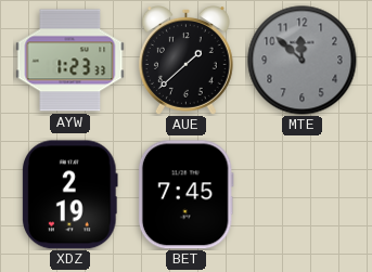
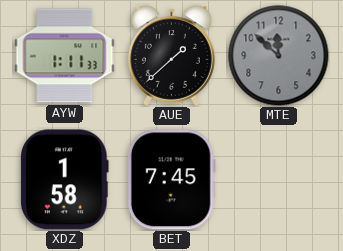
AYW: 1:23 -> 1:11
XDZ: 2:19 -> 1:58
